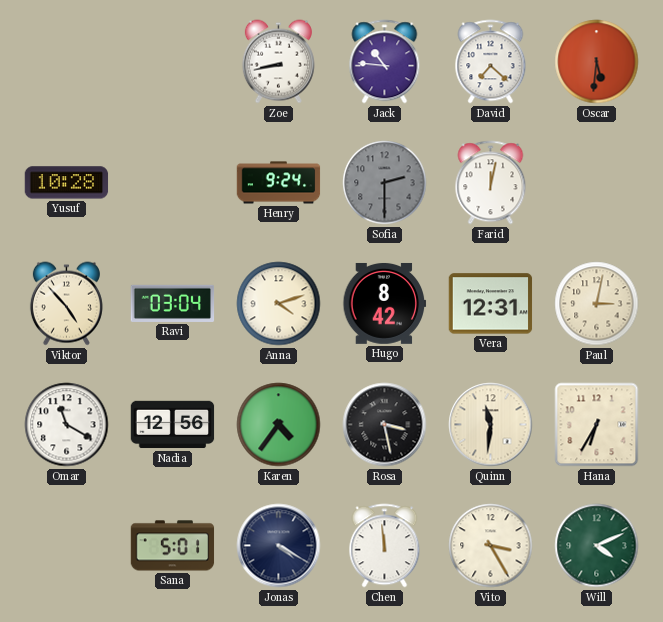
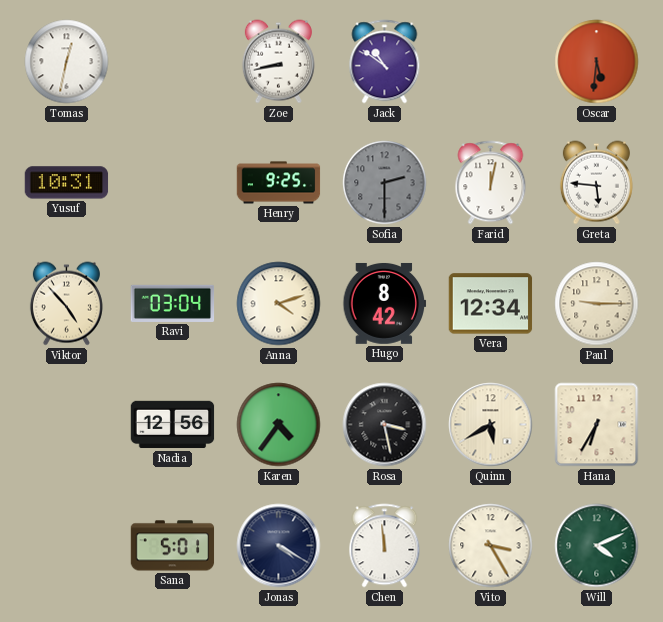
Tomas: none -> 12:32
Jack: 10:46 -> 10:51
David: 7:22 -> none
Yusuf: 10:28 -> 10:31
Henry: 9:24 -> 9:25
Greta: none -> 5:46
Vera: 12:31 -> 12:34
Paul: 3:02 -> 9:15
Omar: 11:20 -> none
Quinn: 11:31 -> 5:40
